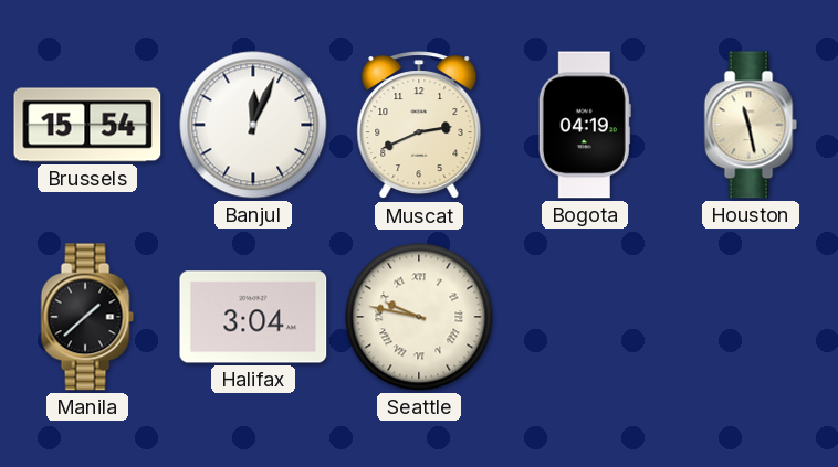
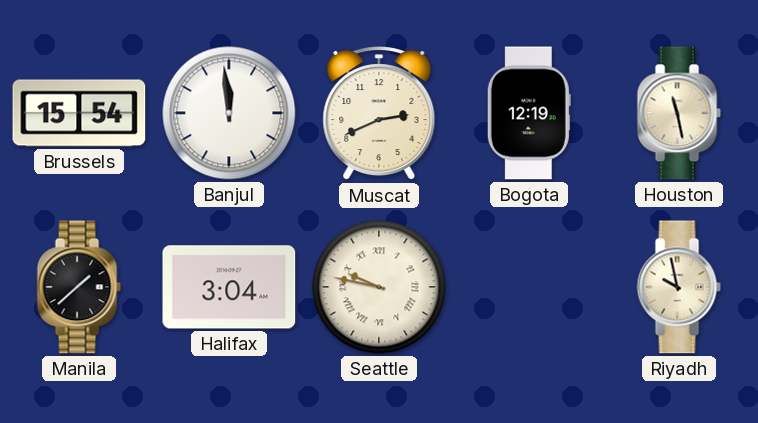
Banjul: 12:04 -> 11:59
Bogota: 04:19 -> 12:19
Riyadh: none -> 9:58
